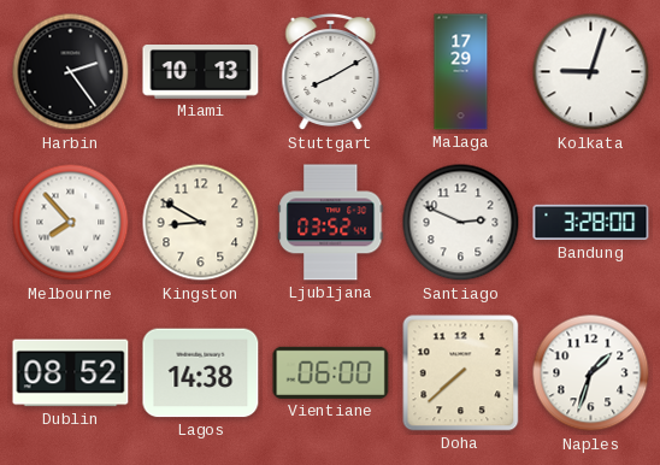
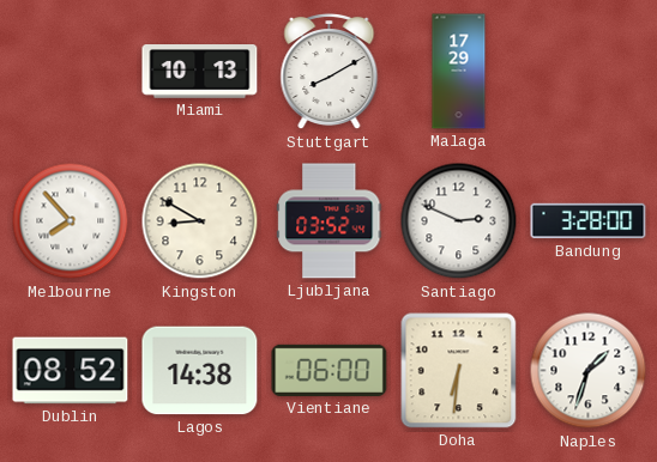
Harbin: 2:24 -> none
Kolkata: 9:03 -> none
Doha: 7:38 -> 6:31
